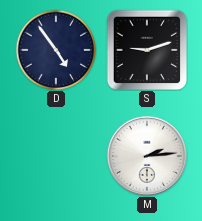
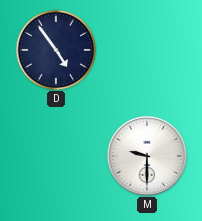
S: 9:12 -> none
M: 2:14 -> 9:30
